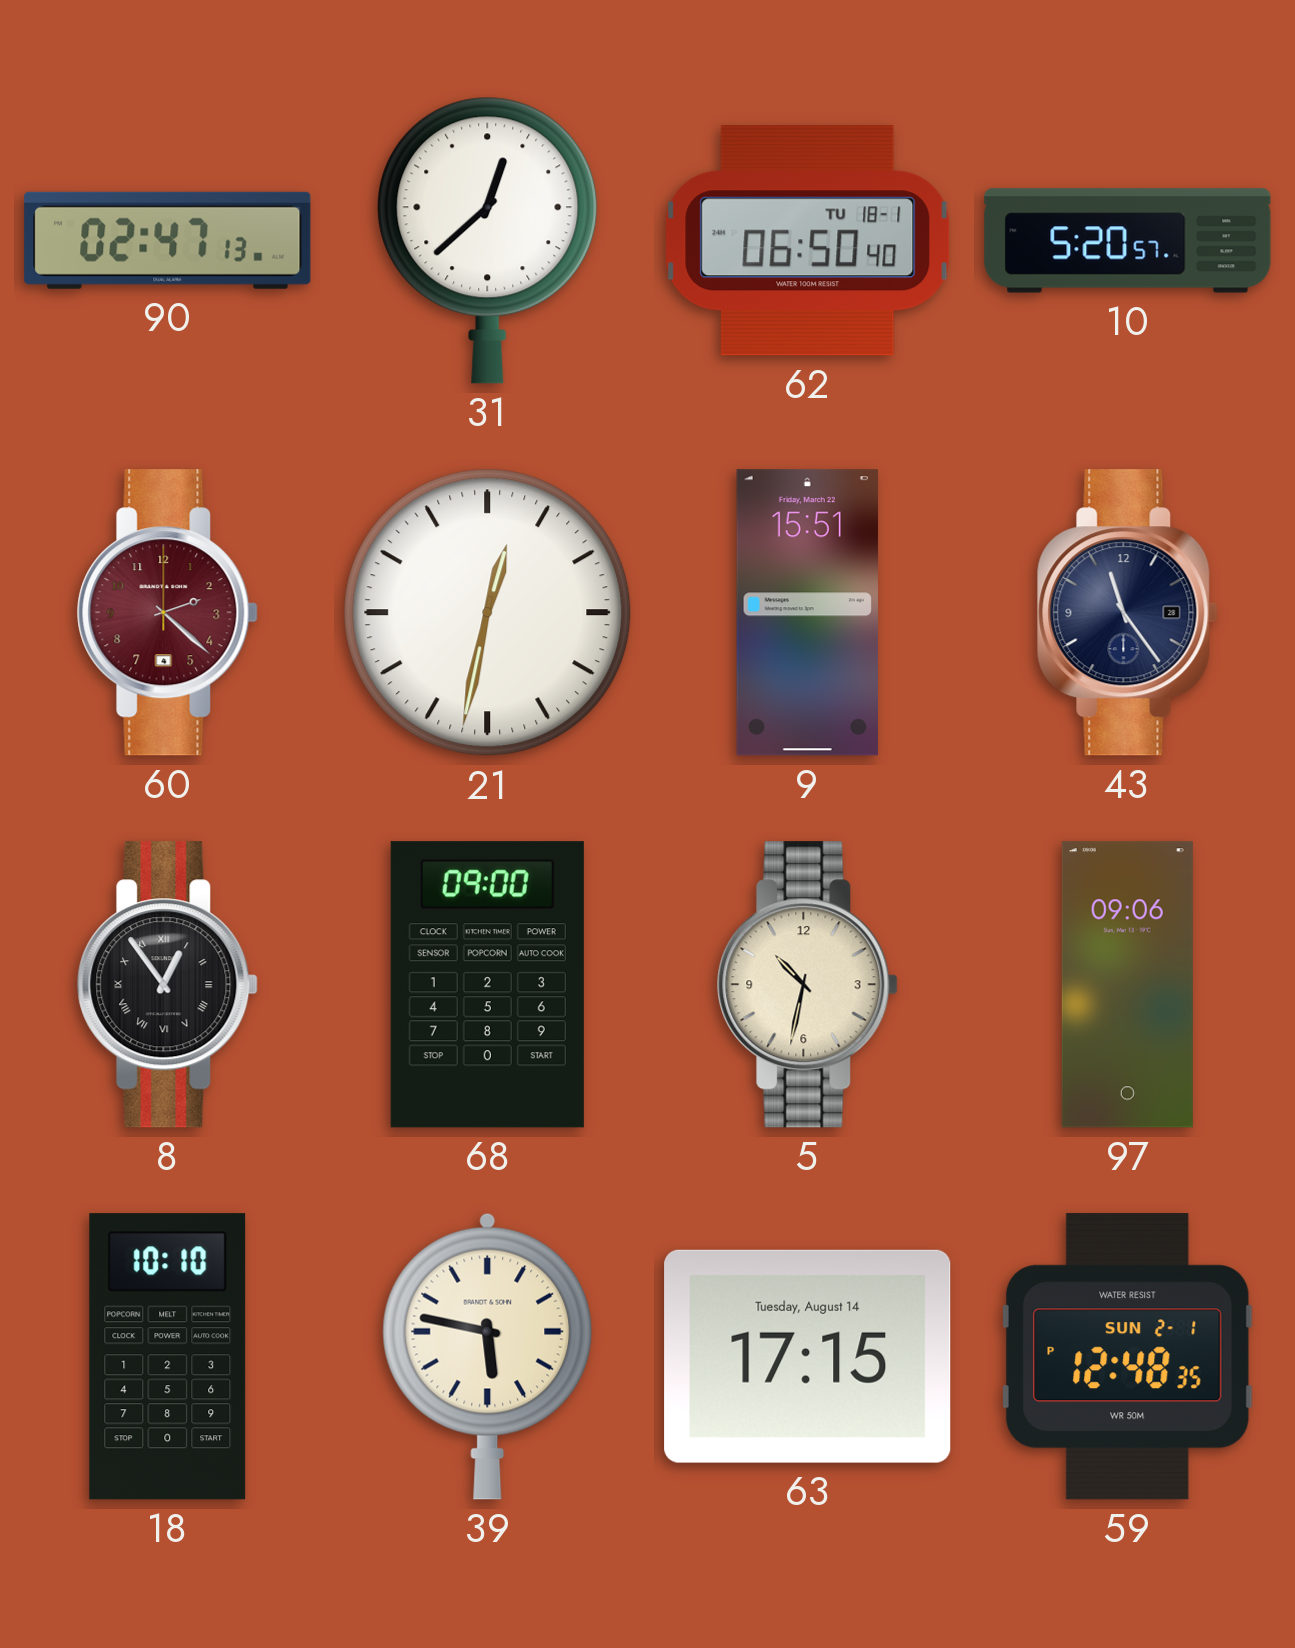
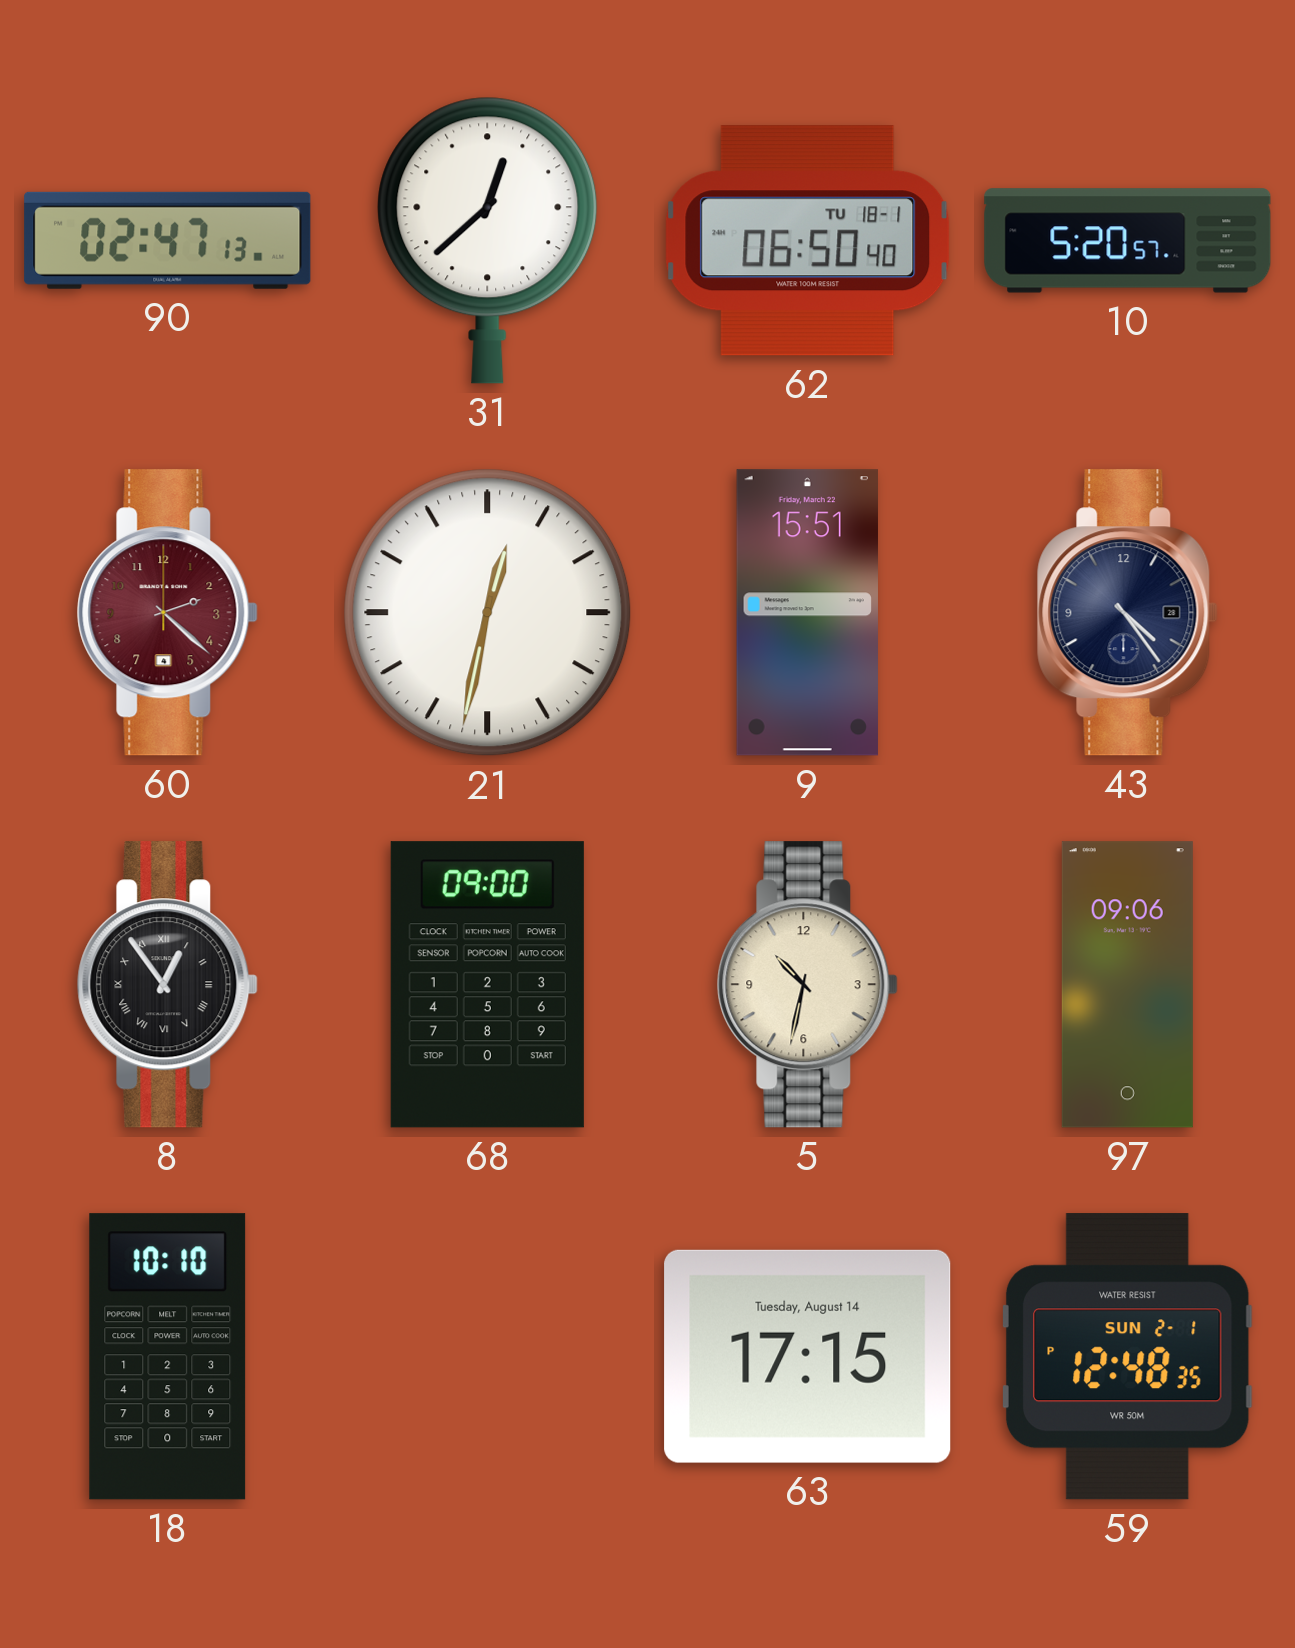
43: 11:24 -> 4:24
39: 5:47 -> none
